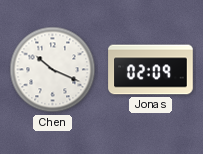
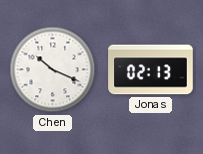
Jonas: 02:09 -> 02:13
